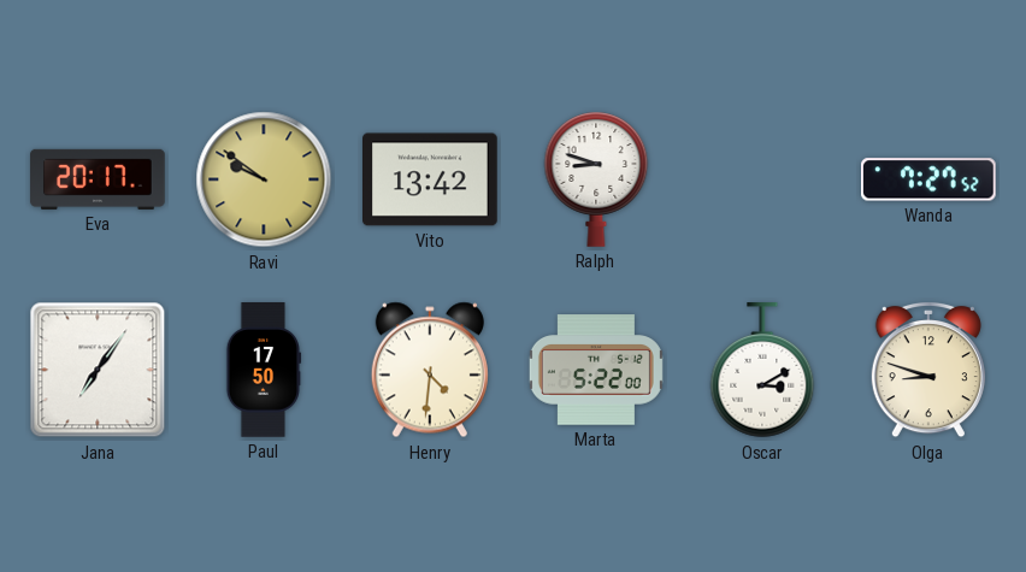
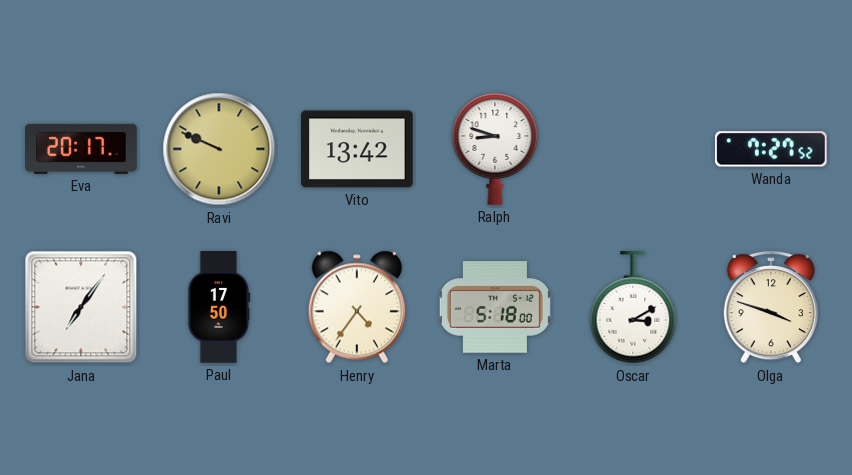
Ravi: 9:51 -> 9:49
Henry: 4:31 -> 4:36
Marta: 5:22 -> 5:18
Olga: 8:48 -> 3:48
